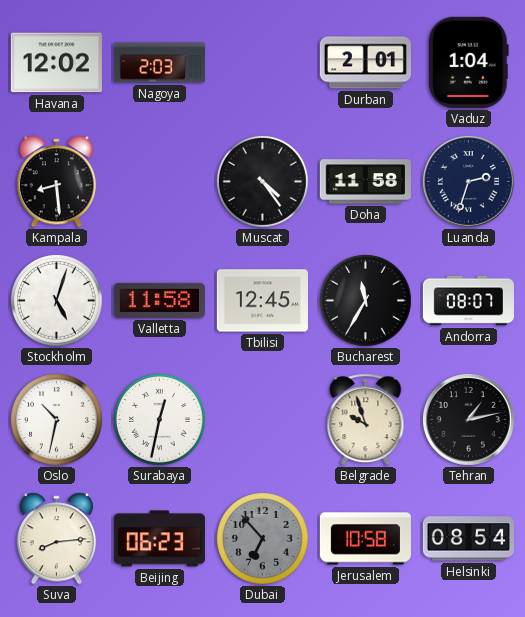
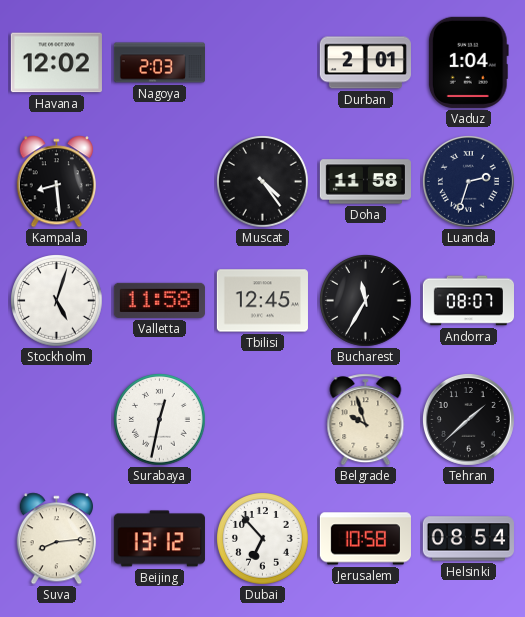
Oslo: 10:32 -> none
Tehran: 1:13 -> 1:38
Beijing: 06:23 -> 13:12
Dubai dial: grey -> white
